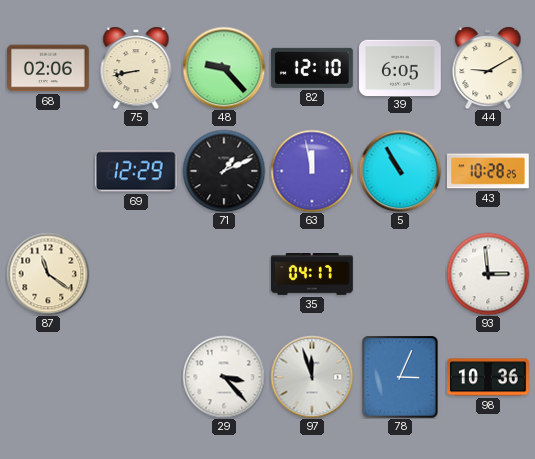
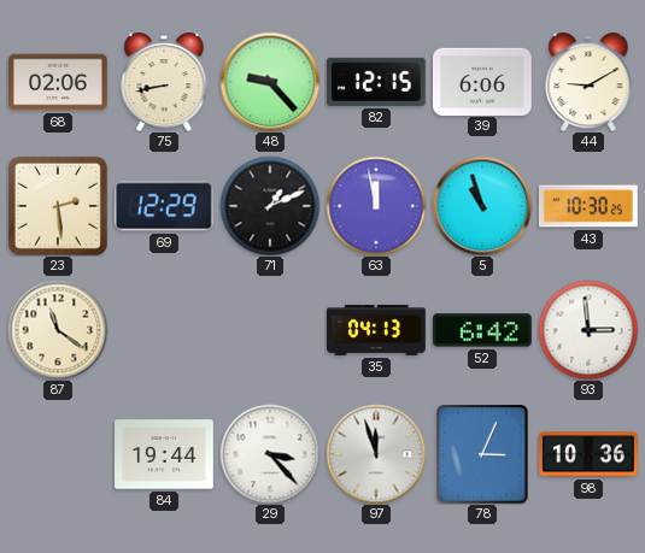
82: 12:10 -> 12:15
39: 6:05 -> 6:06
23: none -> 2:29
5: 10:55 -> 10:57
43: 10:28 -> 10:30
35: 04:17 -> 04:13
52: none -> 6:42
84: none -> 19:44
